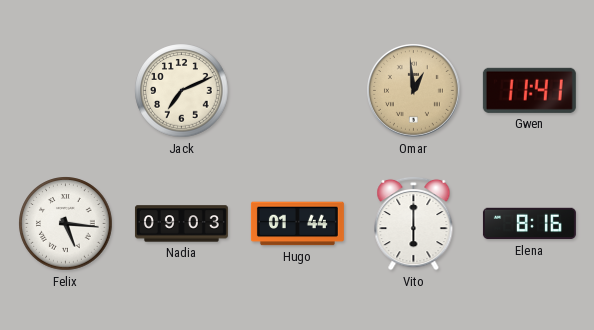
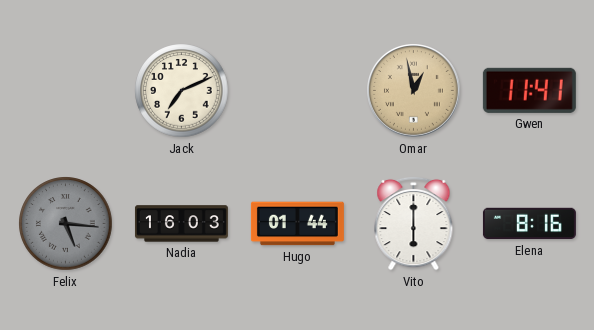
Omar: 12:59 -> 12:58
Felix dial: white -> grey
Nadia: 09:03 -> 16:03
